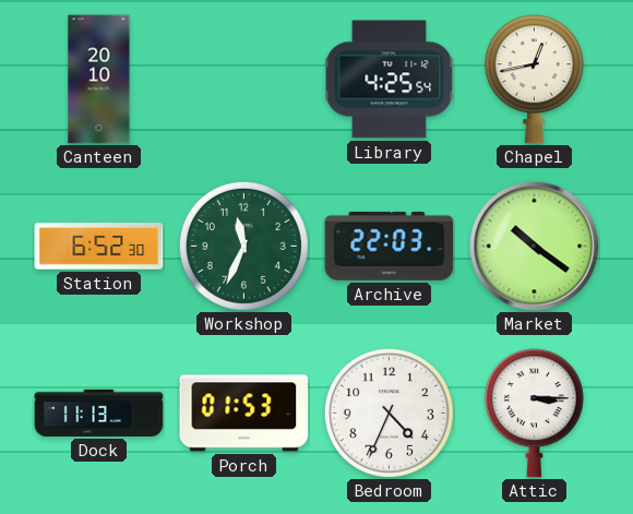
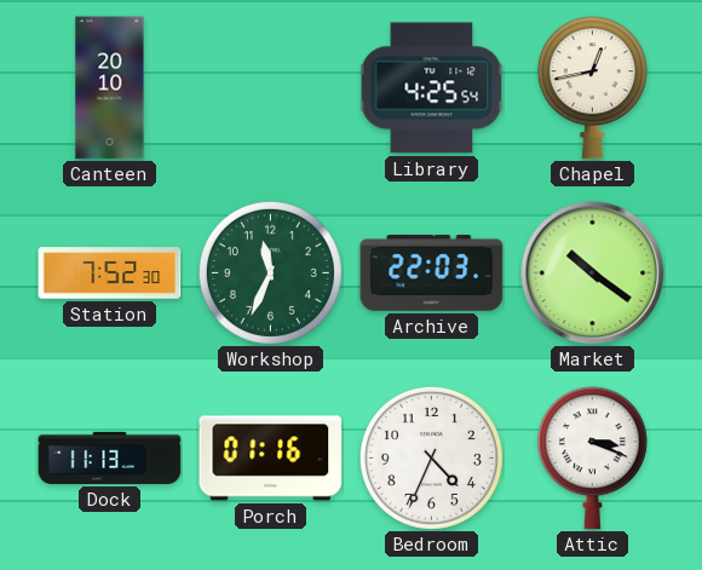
Station: 6:52 -> 7:52
Porch: 01:53 -> 01:16
Attic: 3:15 -> 3:19
